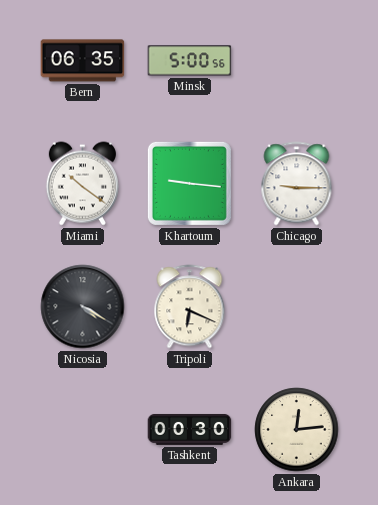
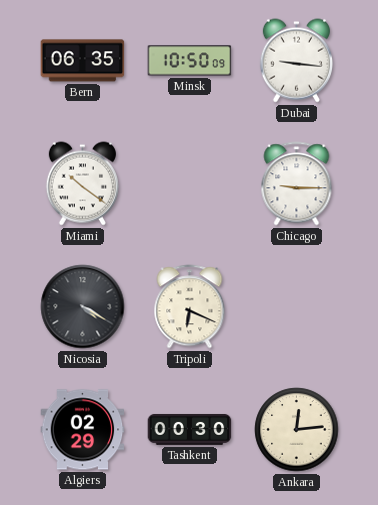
Minsk: 5:00 -> 10:50
Dubai: none -> 9:16
Khartoum: 9:16 -> none
Algiers: none -> 02:29
